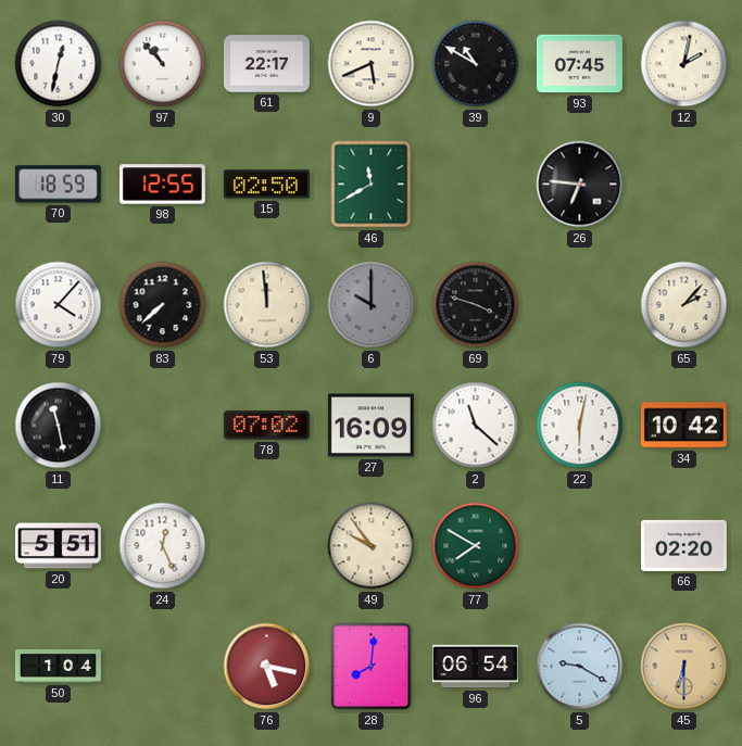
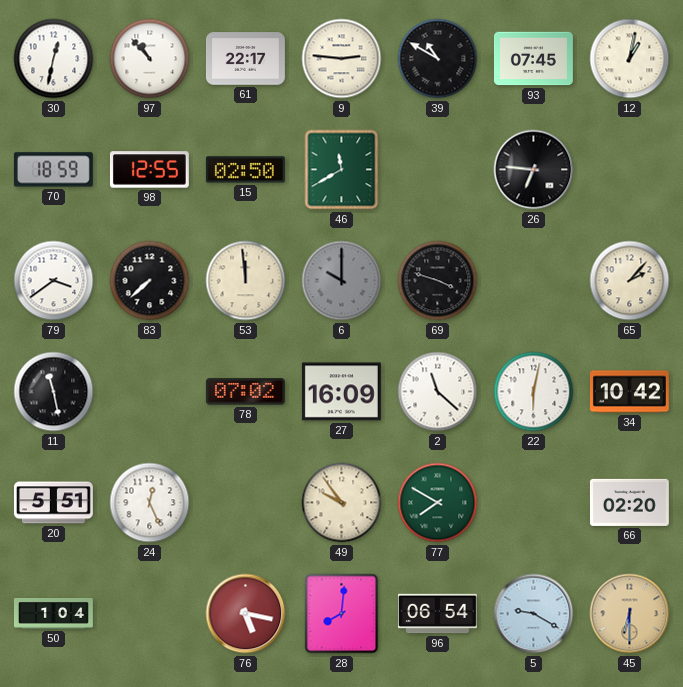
9: 5:41 -> 2:46
12: 2:02 -> 1:02
79: 4:07 -> 3:39
